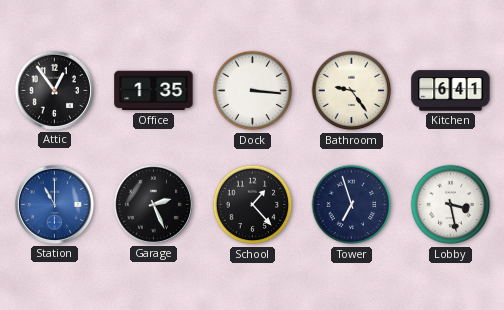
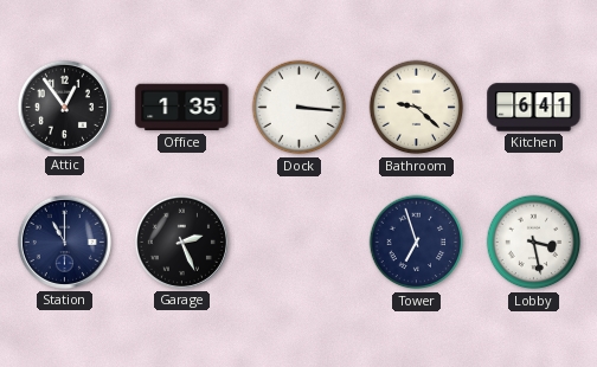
Bathroom: 9:24 -> 9:22
Station dial: blue -> navy
School: 1:23 -> none
